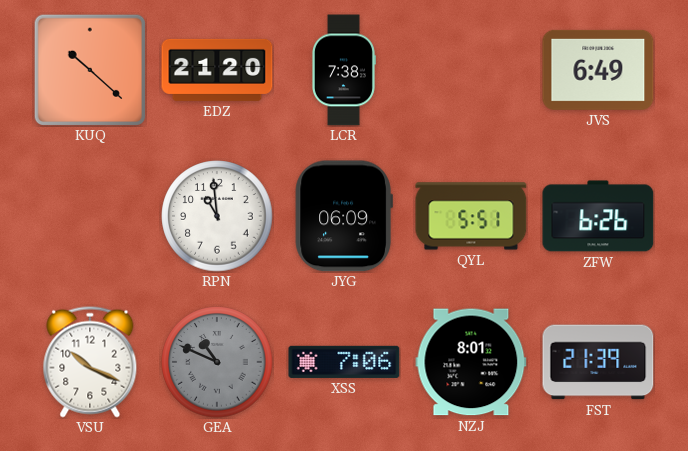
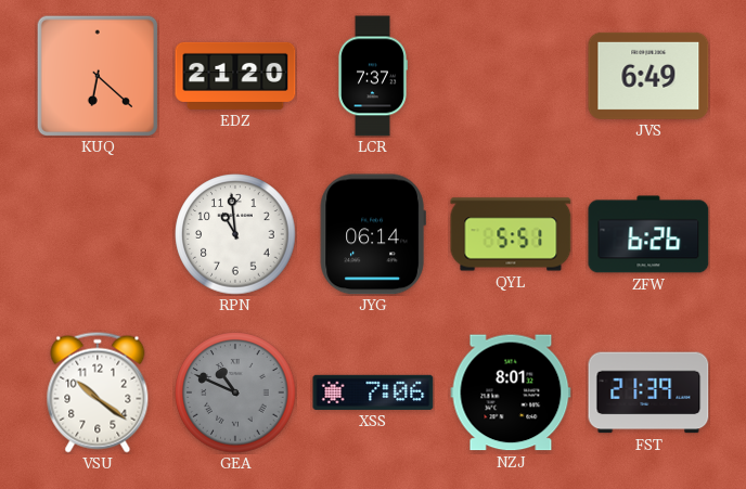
KUQ: 10:22 -> 6:22
LCR: 7:38 -> 7:37
JYG: 06:09 -> 06:14
VSU: 10:19 -> 10:21
